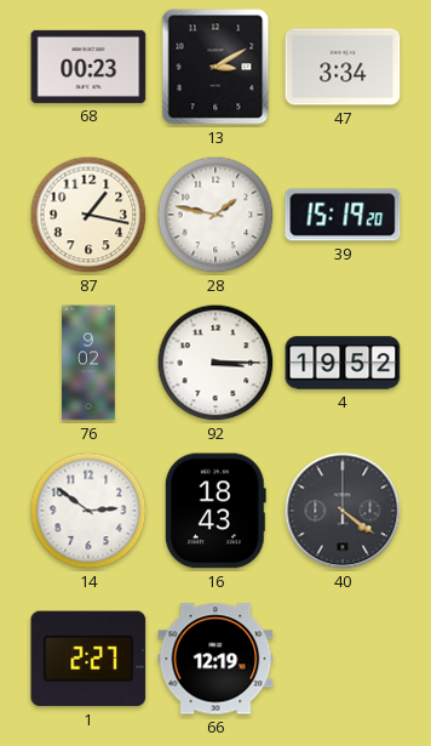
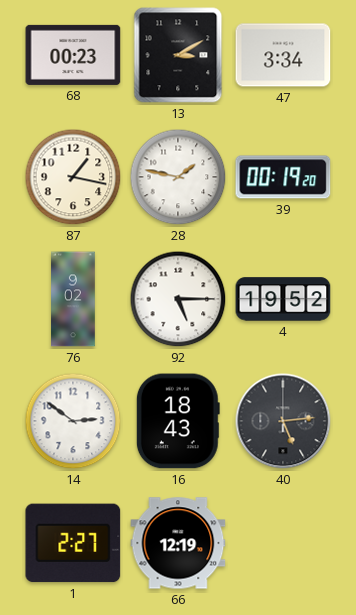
39: 15:19 -> 00:19
92: 3:15 -> 5:15
40: 4:21 -> 5:14
